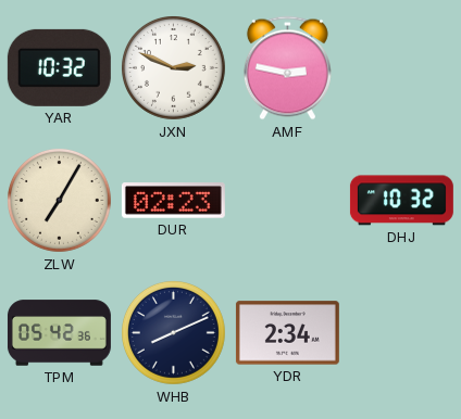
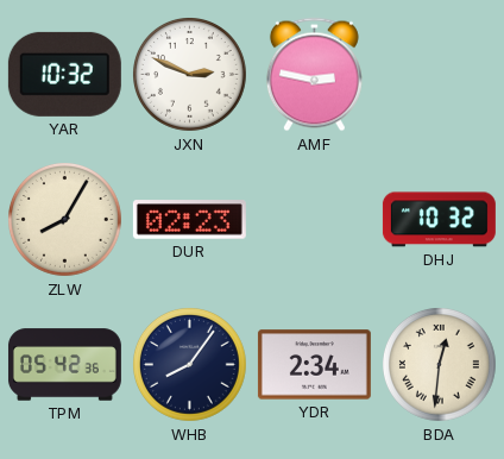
ZLW: 7:05 -> 8:05
WHB: 8:11 -> 8:06
BDA: none -> 12:31
